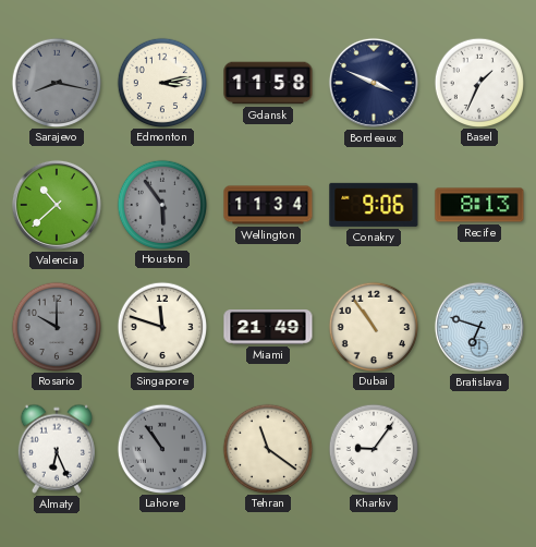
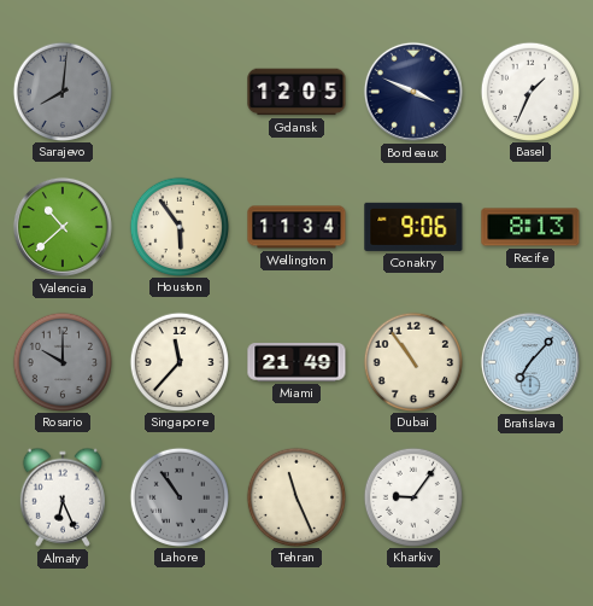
Sarajevo: 8:17 -> 8:01
Edmonton: 3:13 -> none
Gdansk: 11:58 -> 12:05
Houston dial: grey -> cream
Singapore: 11:48 -> 11:37
Bratislava: 6:48 -> 7:07
Tehran: 11:21 -> 11:26
